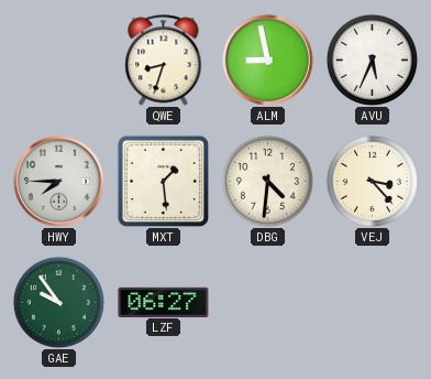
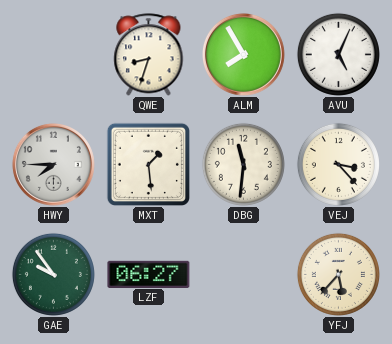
ALM: 8:58 -> 7:55
AVU: 5:34 -> 5:04
DBG: 4:31 -> 11:31
YFJ: none -> 5:37
